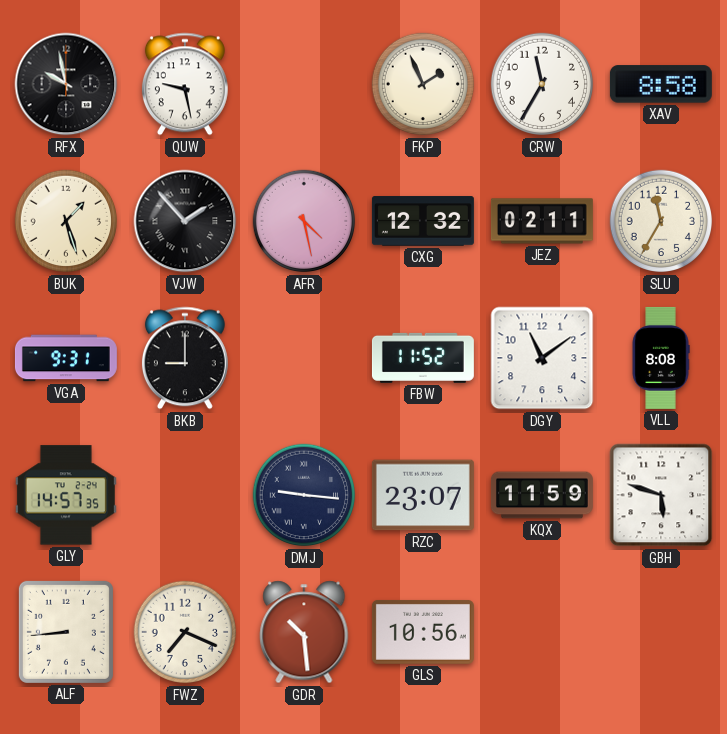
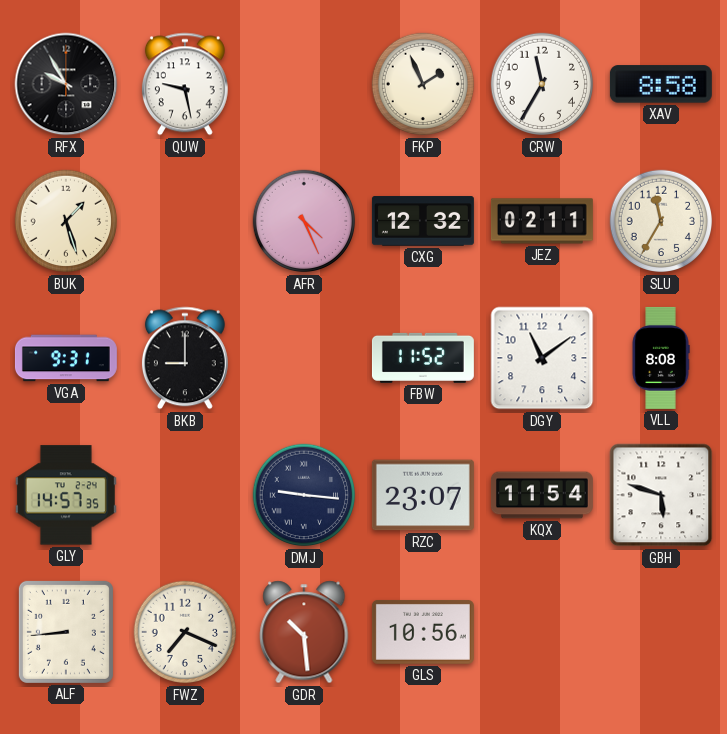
RFX: 9:58 -> 9:55
VJW: 1:53 -> none
AFR: 4:28 -> 4:26
KQX: 11:59 -> 11:54
